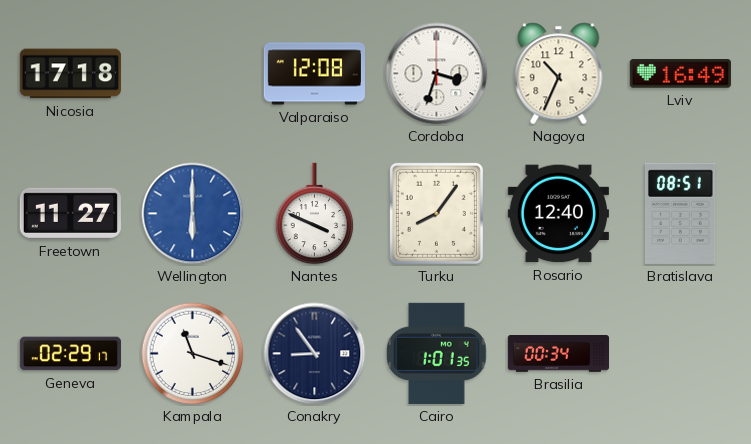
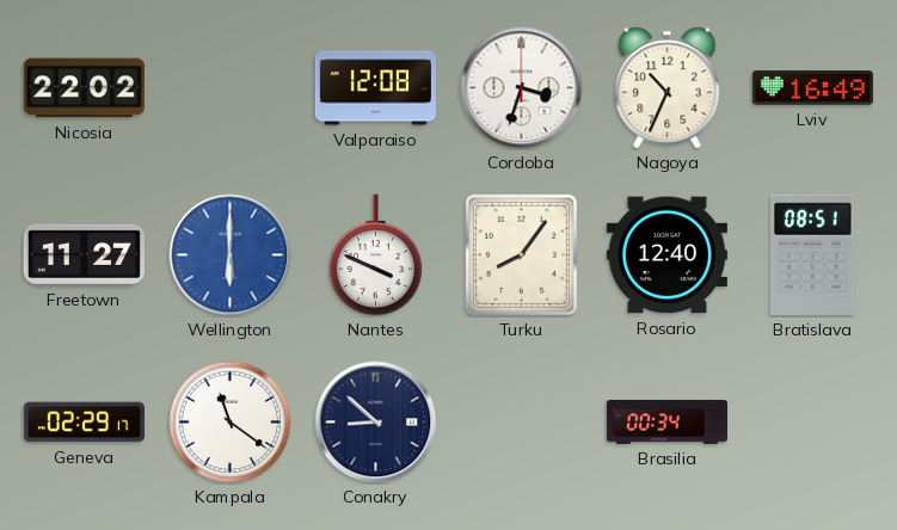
Nicosia: 17:18 -> 22:02
Kampala: 11:18 -> 11:21
Conakry: 8:54 -> 8:52
Cairo: 1:01 -> none
